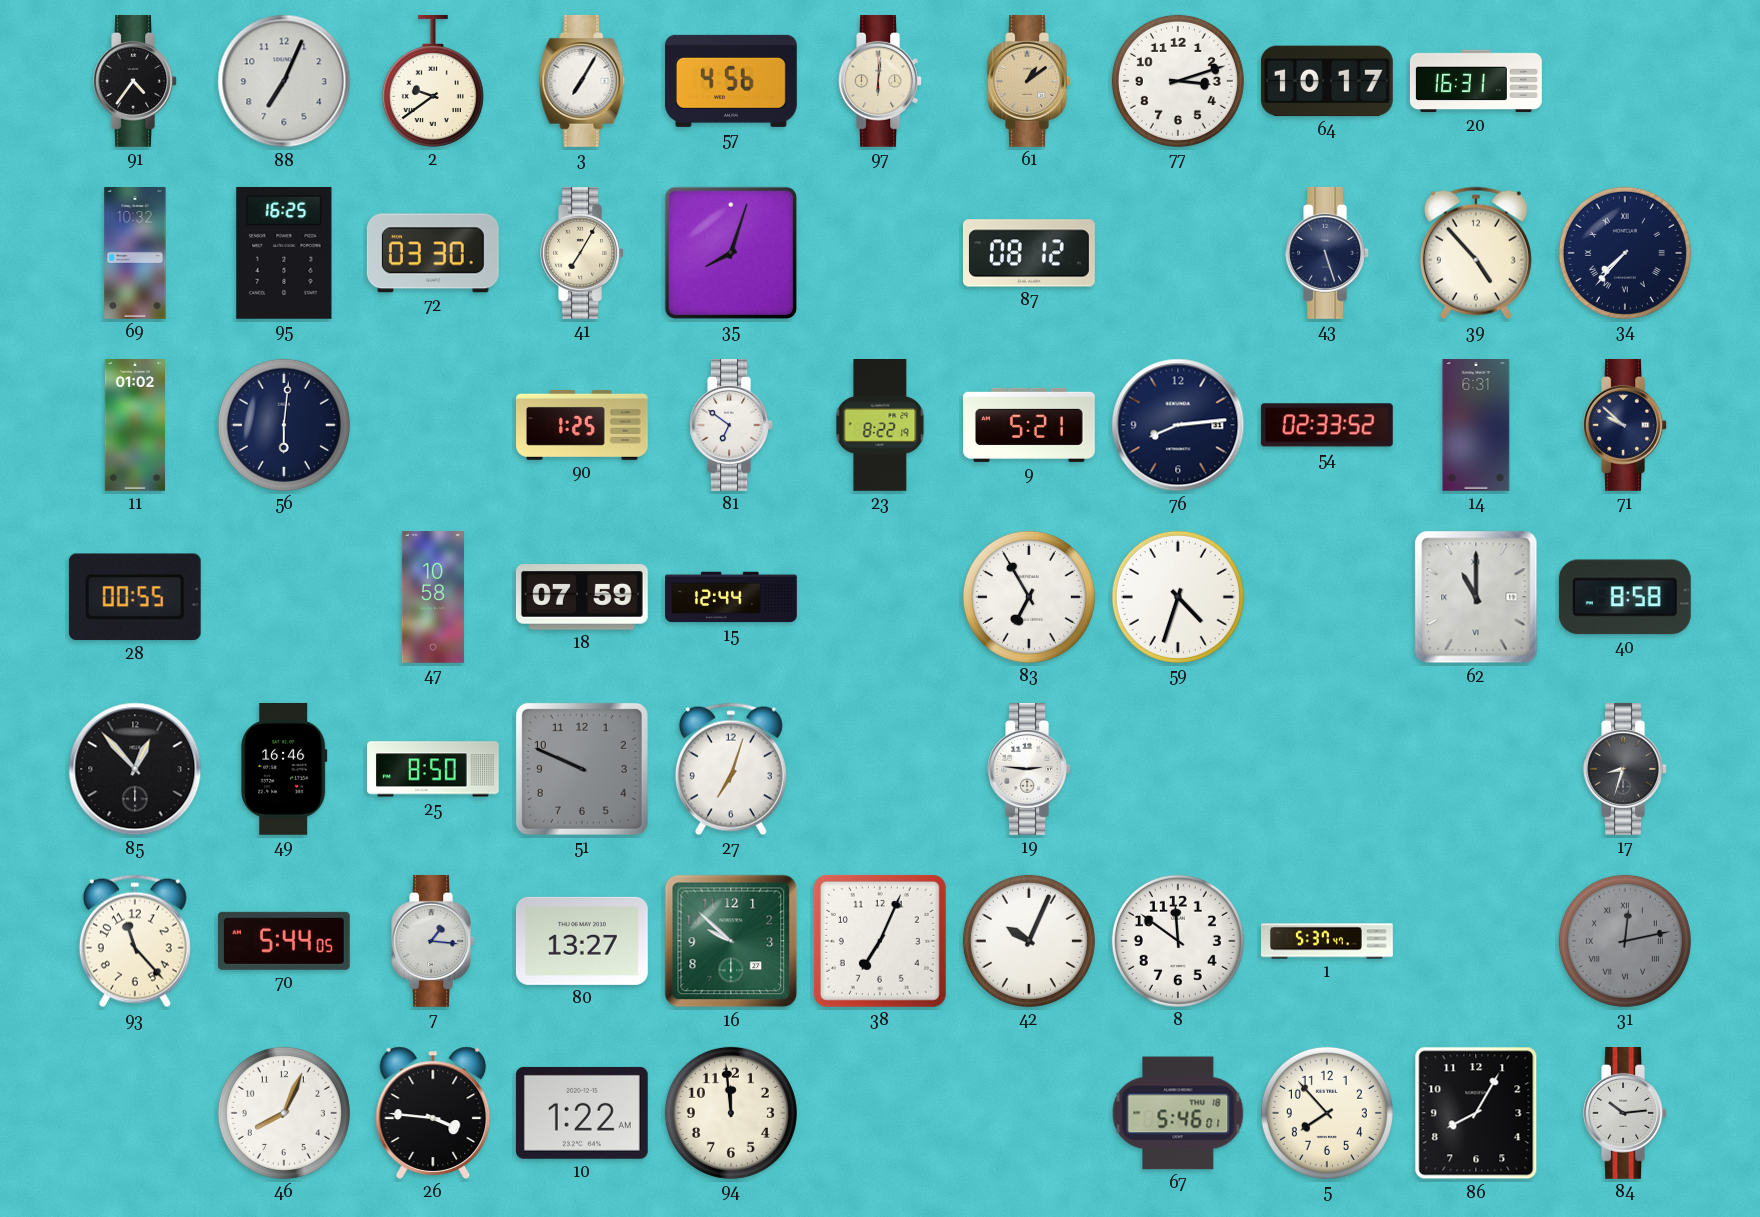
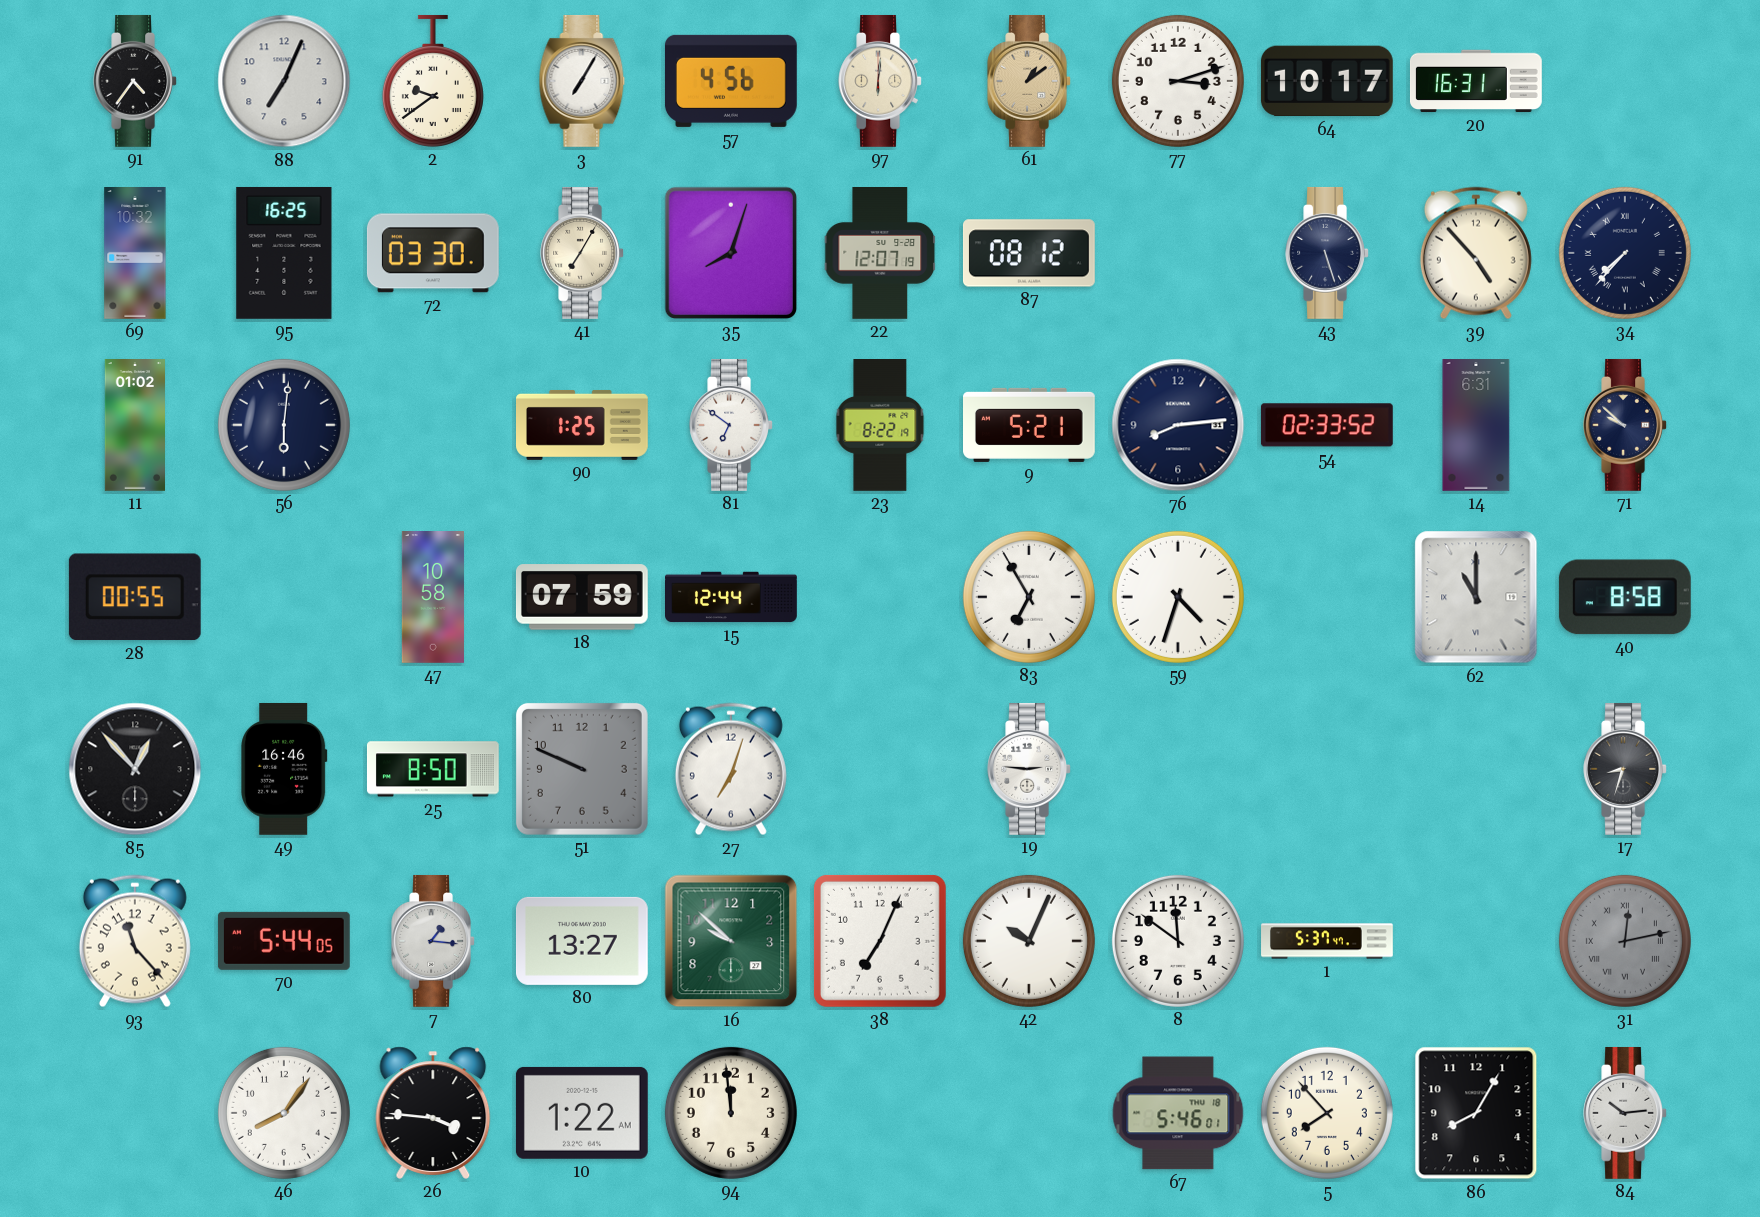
22: none -> 12:07
46: 8:04 -> 8:06
